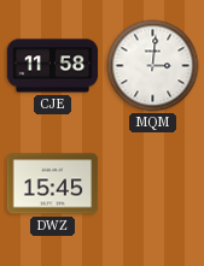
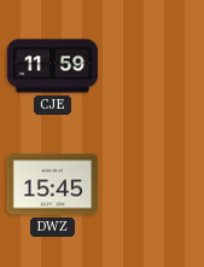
CJE: 11:58 -> 11:59
MQM: 3:01 -> none
